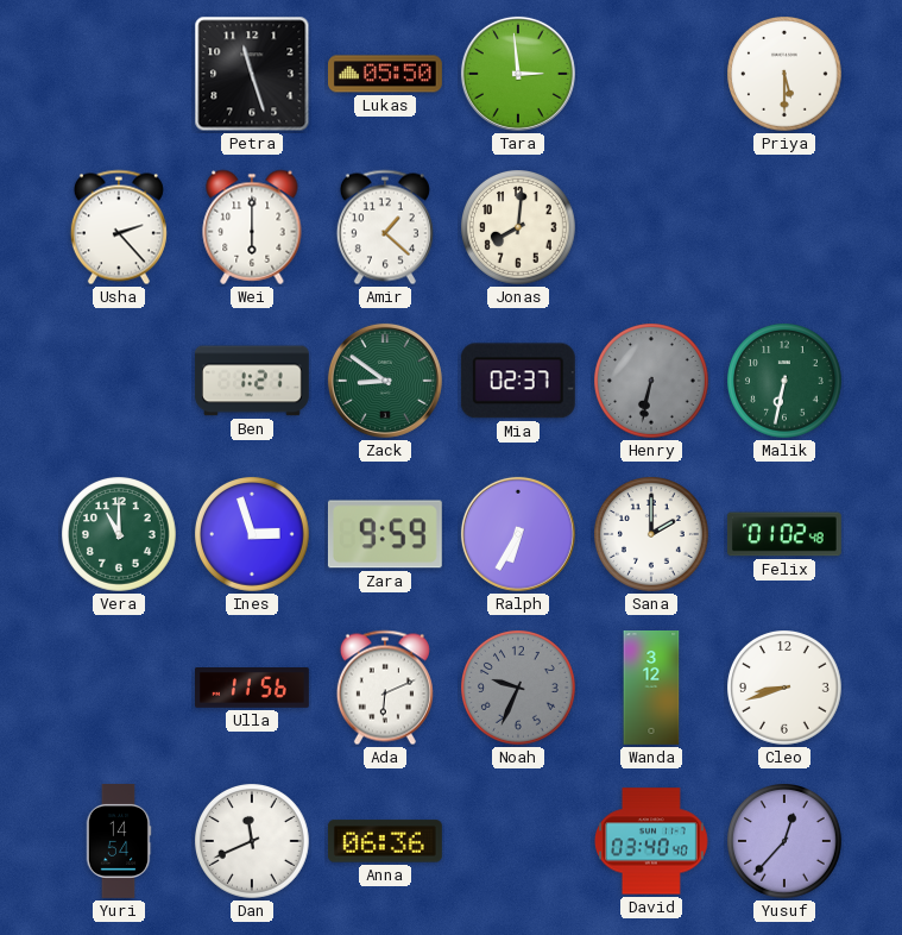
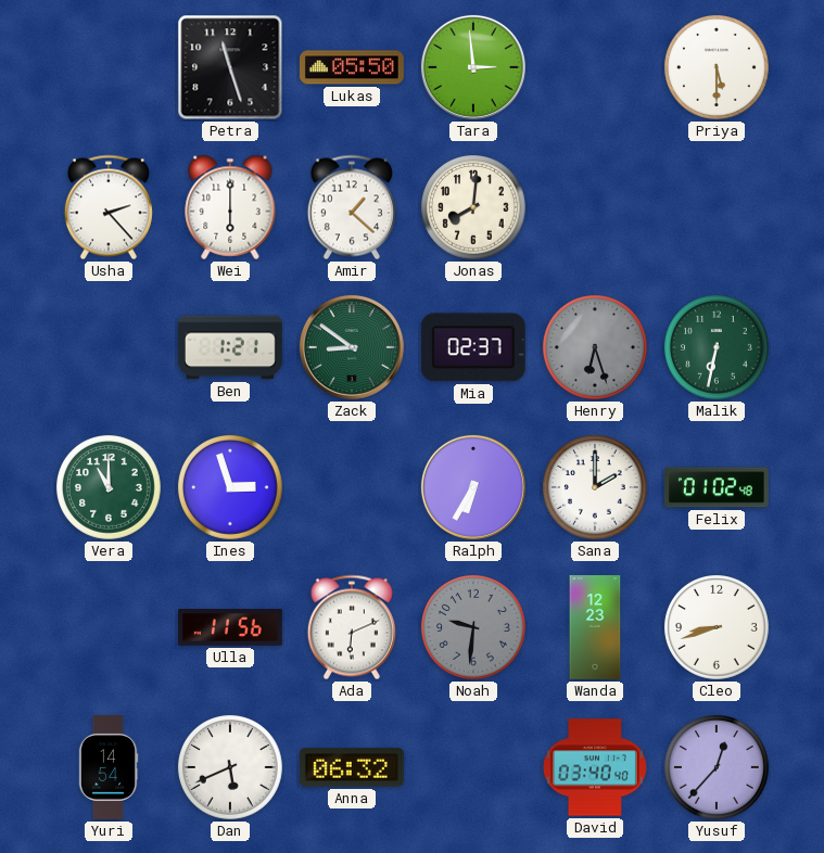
Henry: 6:32 -> 6:27
Zara: 9:59 -> none
Noah: 9:34 -> 9:31
Wanda: 3:12 -> 12:23
Dan: 11:41 -> 5:41
Anna: 06:36 -> 06:32
